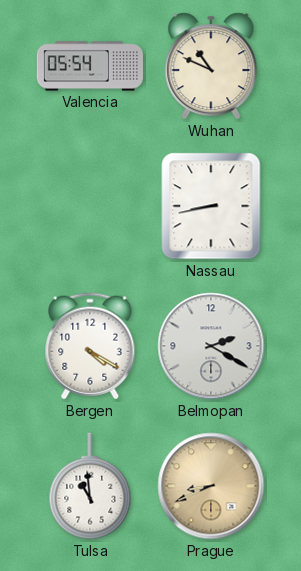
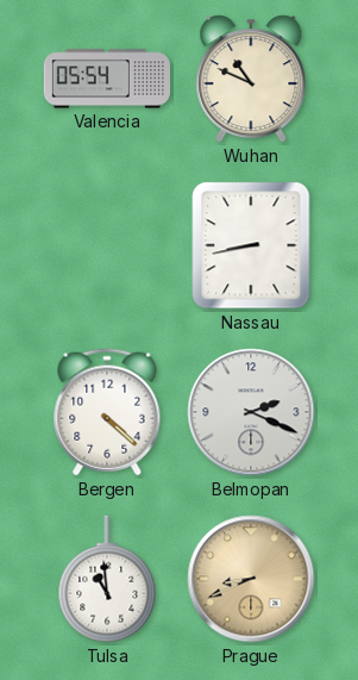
Bergen: 4:20 -> 4:22
Belmopan: 2:20 -> 2:19
